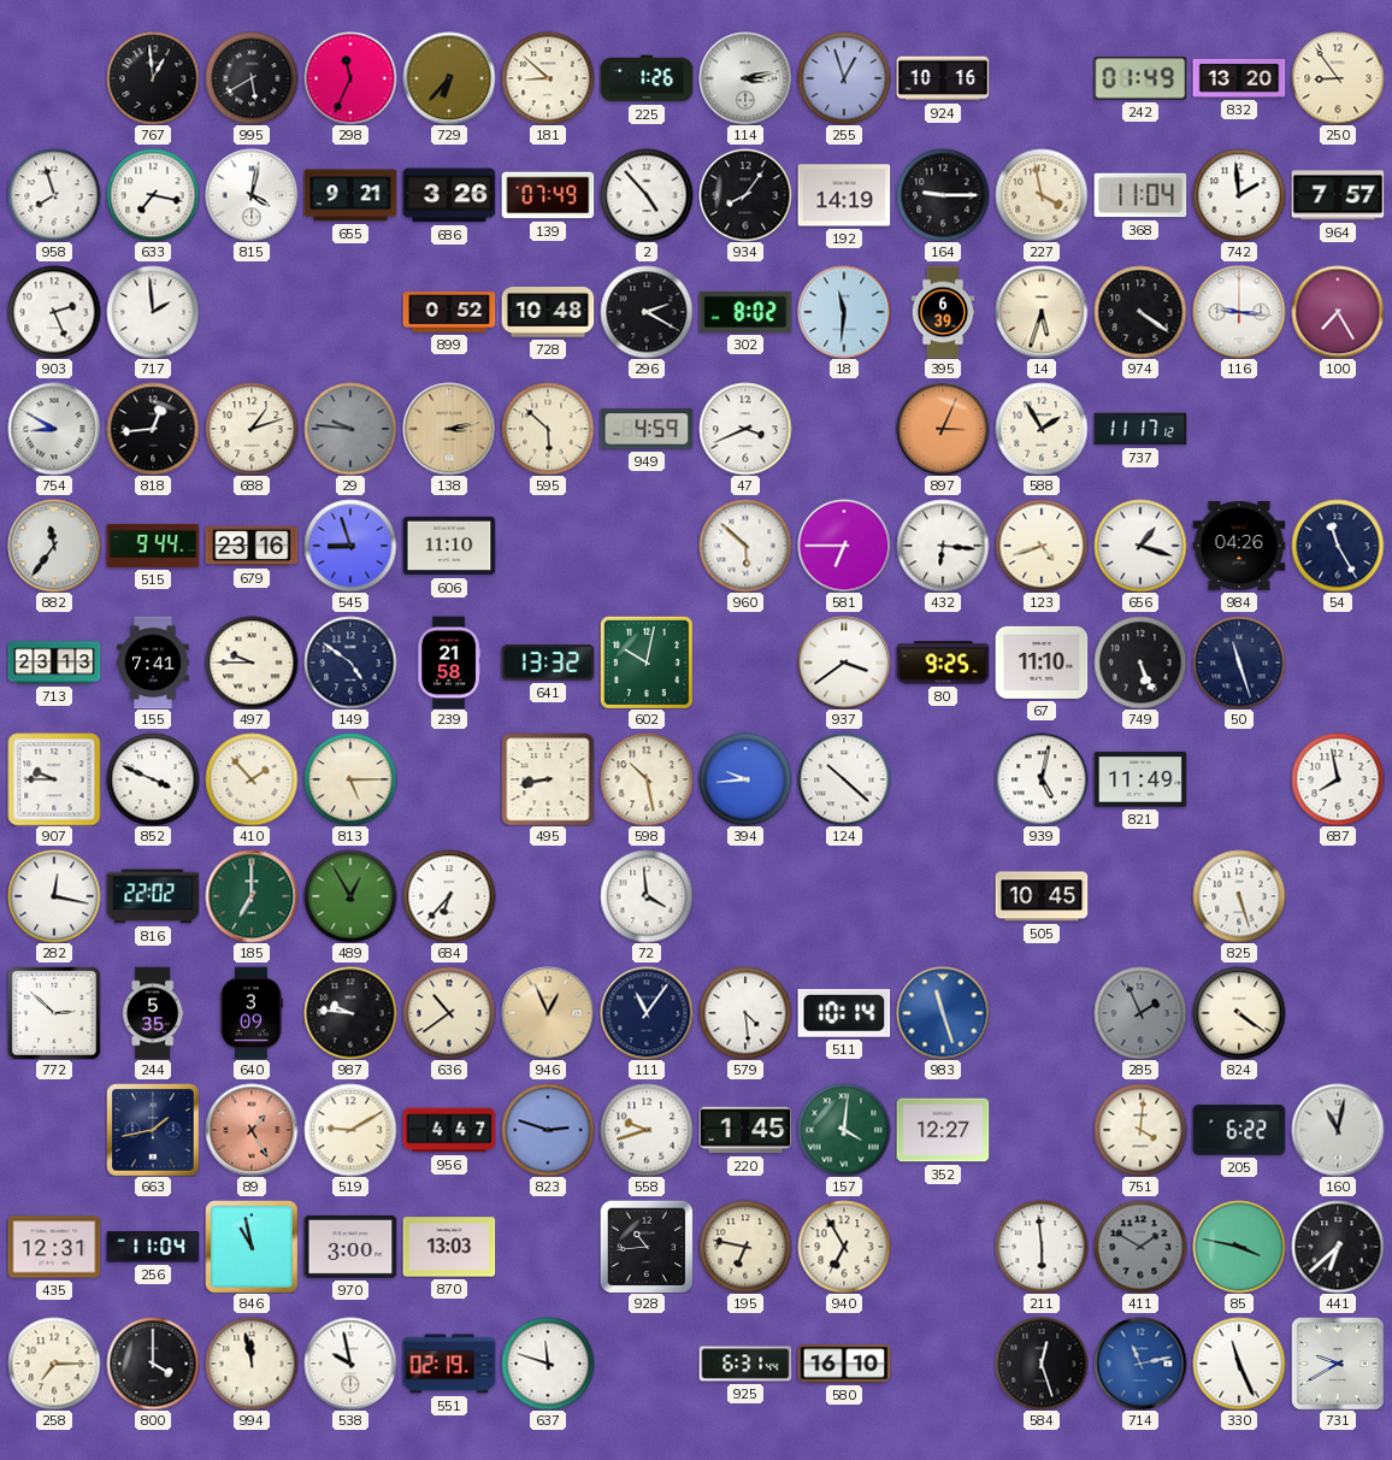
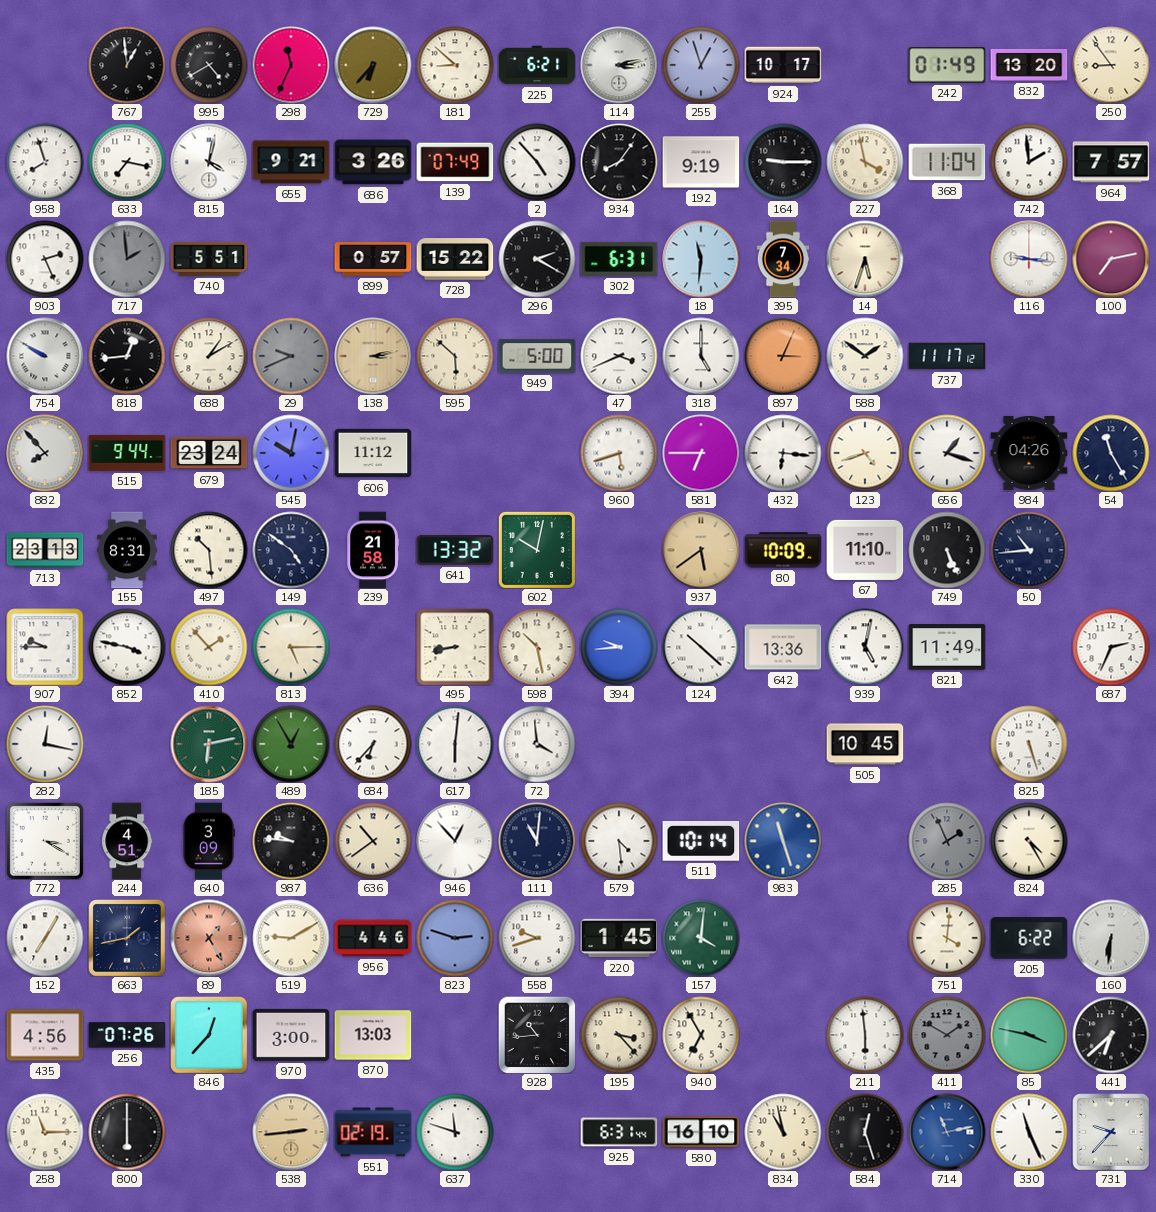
995: 5:40 -> 4:40
225: 1:26 -> 6:21
924: 10:16 -> 10:17
192: 14:19 -> 9:19
717 dial: white -> grey
740: none -> 5:51
899: 0:52 -> 0:57
728: 10:48 -> 15:22
302: 8:02 -> 6:31
395: 6:39 -> 7:34
974: 4:21 -> none
100: 7:25 -> 7:13
754: 8:50 -> 9:50
688: 1:12 -> 1:10
29: 9:46 -> 9:41
949: 4:59 -> 5:00
318: none -> 5:00
588: 1:55 -> 1:51
882: 11:36 -> 7:53
679: 23:16 -> 23:24
545: 8:57 -> 10:02
606: 11:10 -> 11:12
960: 5:52 -> 5:42
155: 7:41 -> 8:31
497: 9:45 -> 10:29
937: 3:39 -> 5:39
937 dial: white -> champagne
80: 9:25 -> 10:09
50: 11:27 -> 10:44
852: 3:49 -> 3:47
642: none -> 13:36
687: 7:58 -> 2:34
816: 22:02 -> none
185: 7:00 -> 6:13
617: none -> 6:01
772: 2:52 -> 3:20
244: 5:35 -> 4:51
946: 12:56 -> 12:53
946 dial: champagne -> white
111: 11:06 -> 11:01
824: 4:21 -> 4:25
152: none -> 7:05
956: 4:47 -> 4:46
352: 12:27 -> none
160: 11:02 -> 6:31
435: 12:31 -> 4:56
256: 11:04 -> 07:26
846: 10:58 -> 12:37
195: 6:47 -> 3:23
258: 7:15 -> 11:15
800: 4:00 -> 6:00
994: 11:58 -> none
538: 9:58 -> 2:44
538 dial: white -> champagne
834: none -> 10:58
731: 9:40 -> 9:37
